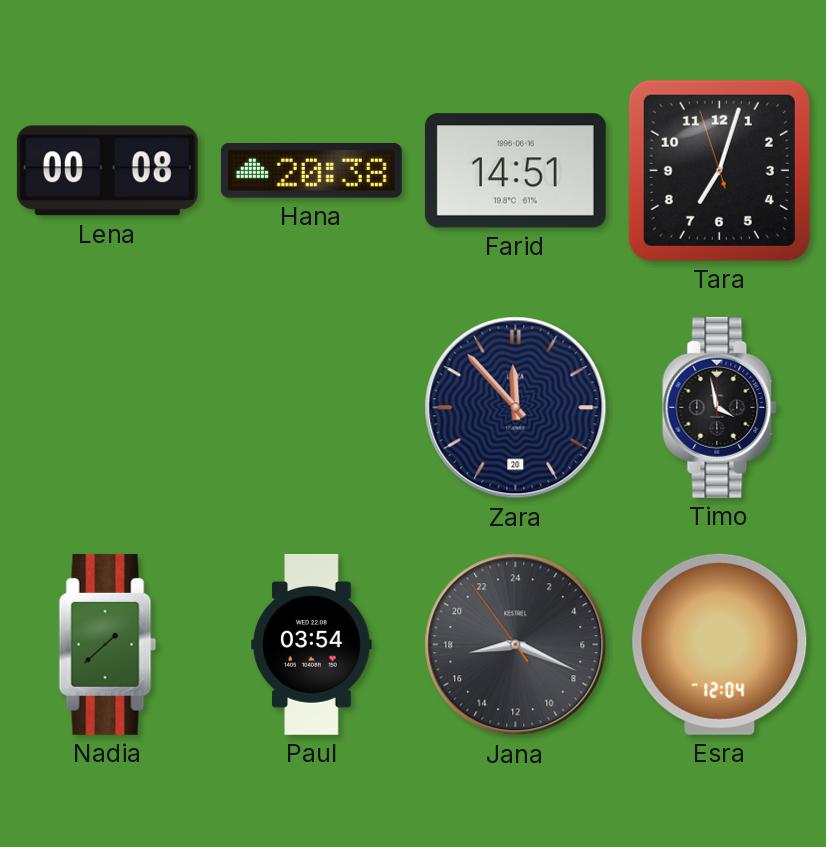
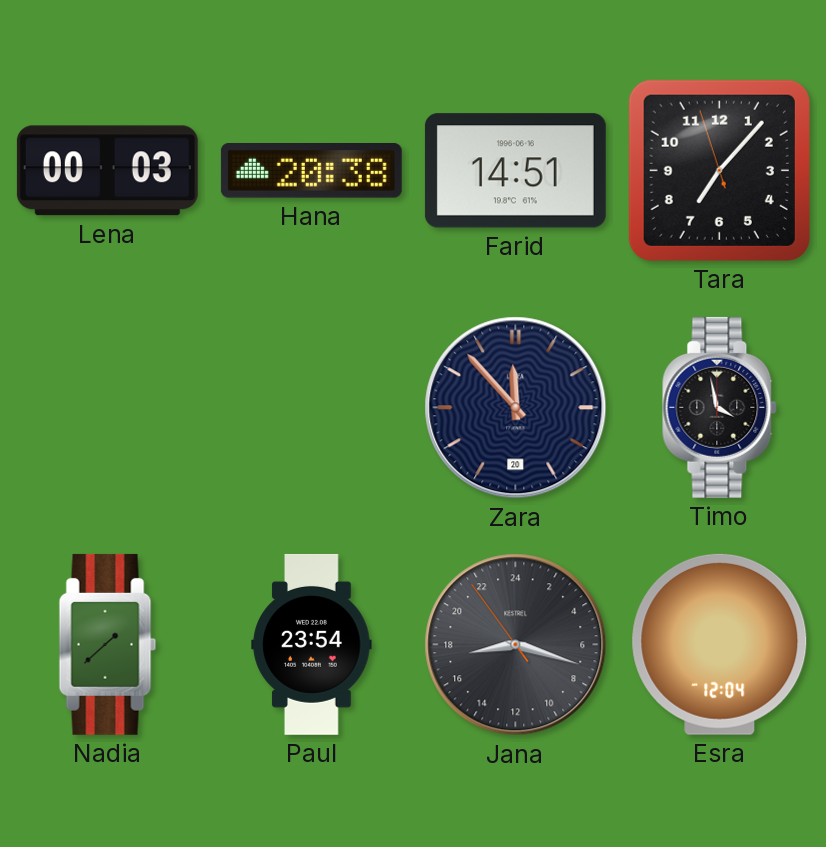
Lena: 00:08 -> 00:03
Tara: 7:02 -> 7:06
Paul: 03:54 -> 23:54
Jana: 17:18 -> 17:17
